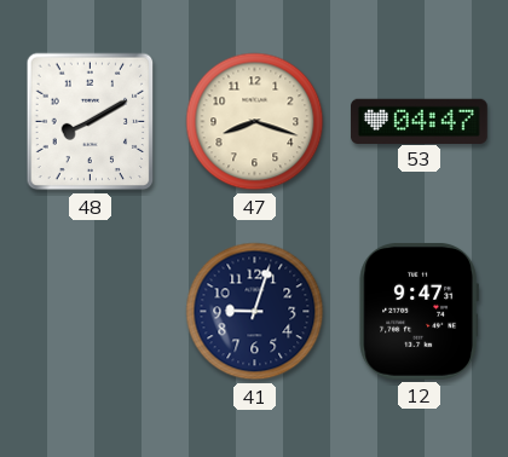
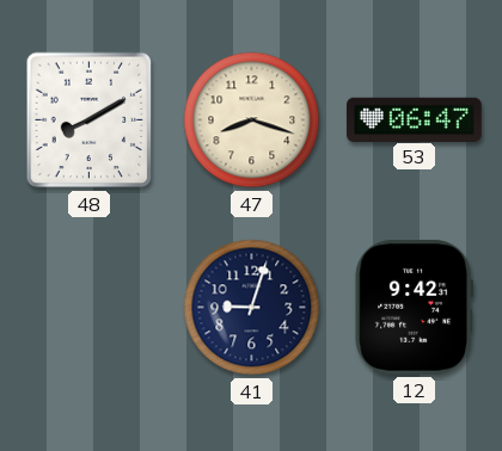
53: 04:47 -> 06:47
12: 9:47 -> 9:42
